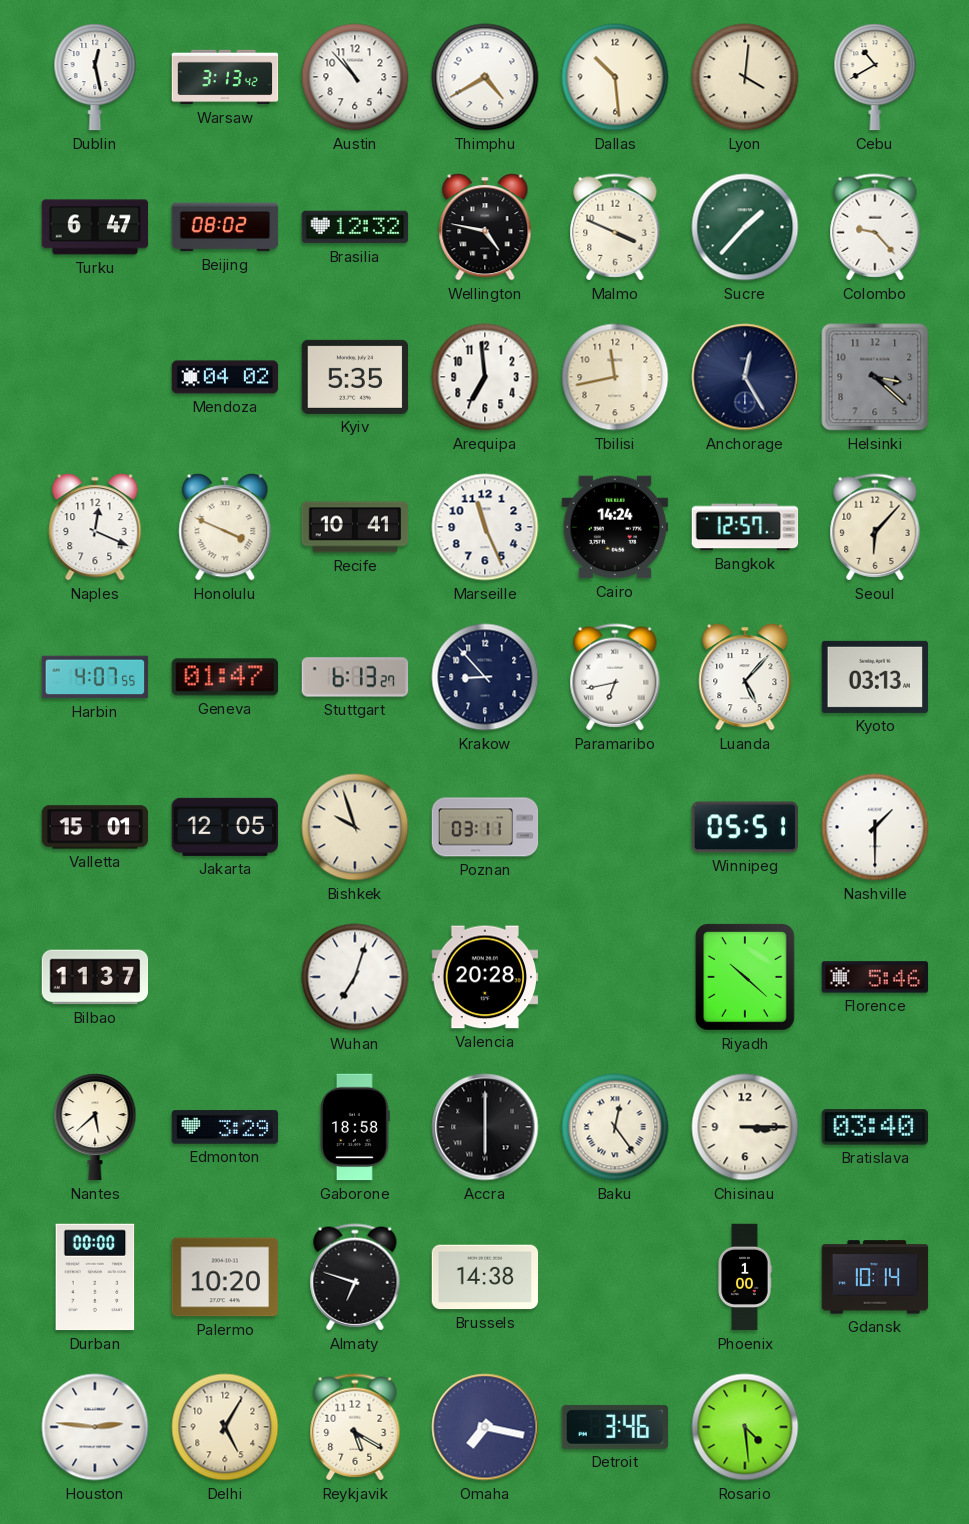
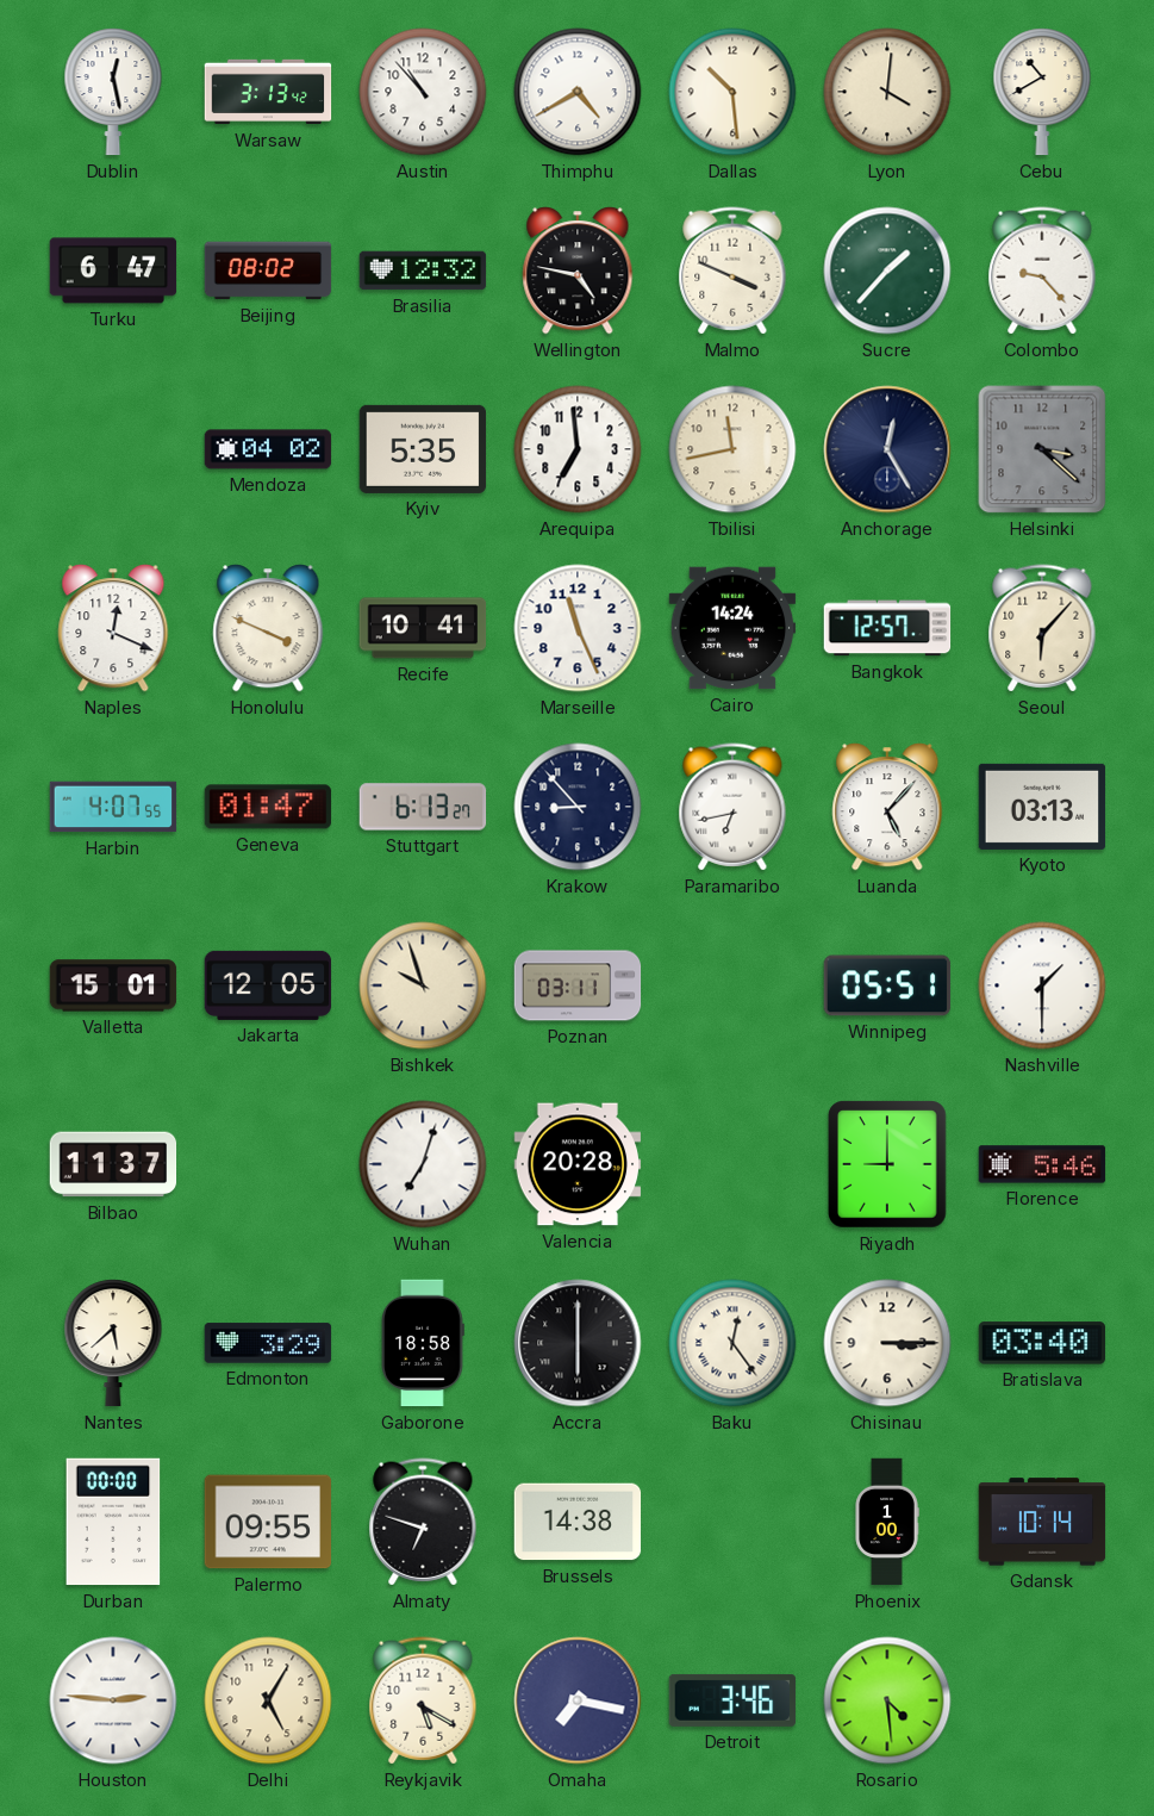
Riyadh: 10:22 -> 9:00
Palermo: 10:20 -> 09:55
